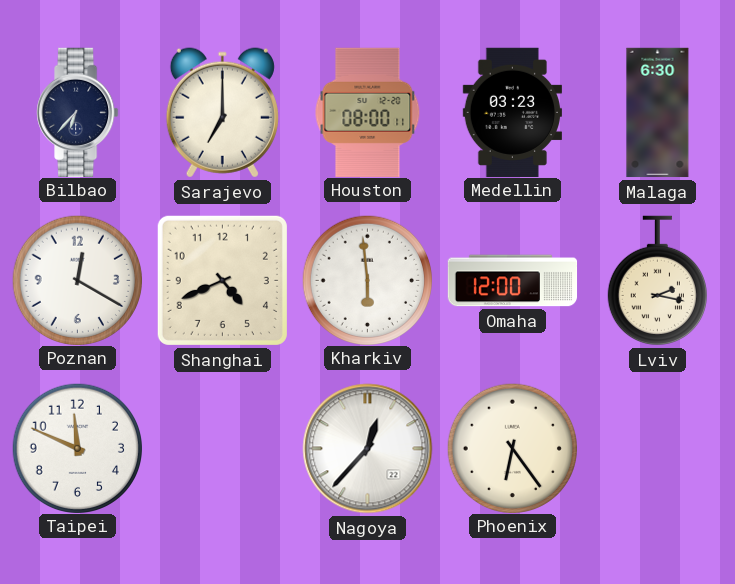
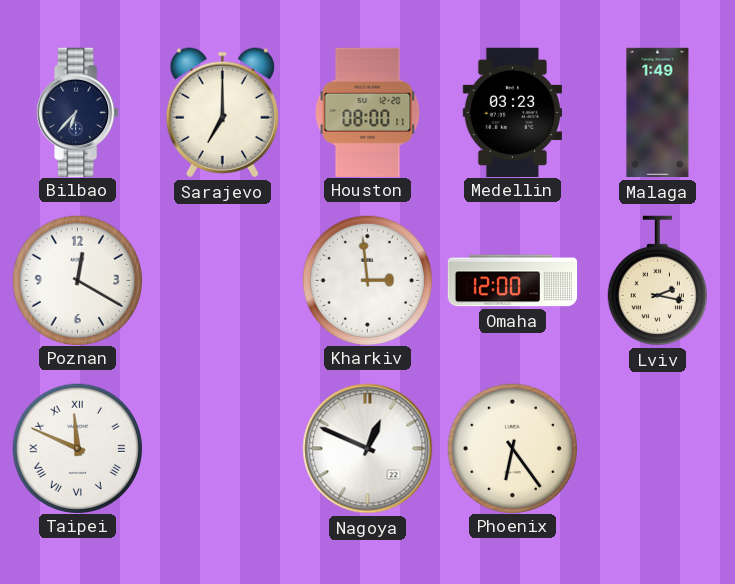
Malaga: 6:30 -> 1:49
Shanghai: 4:41 -> none
Kharkiv: 5:59 -> 2:59
Taipei numerals: Arabic -> Roman
Nagoya: 12:37 -> 12:49
